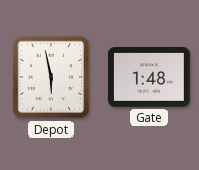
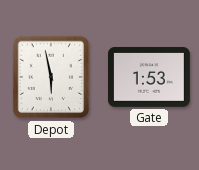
Gate: 1:48 -> 1:53
